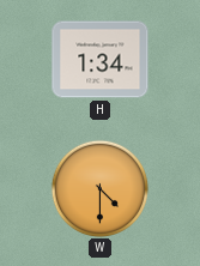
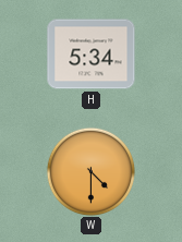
H: 1:34 -> 5:34
